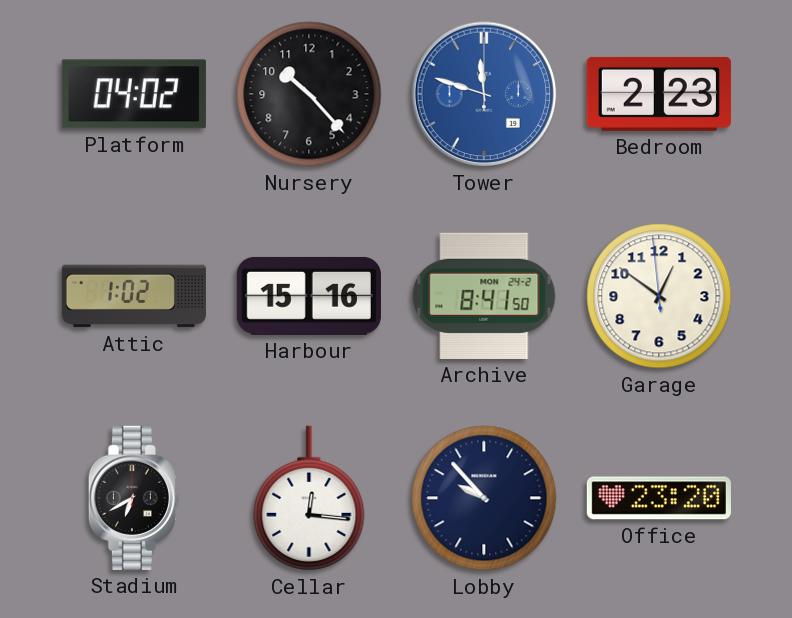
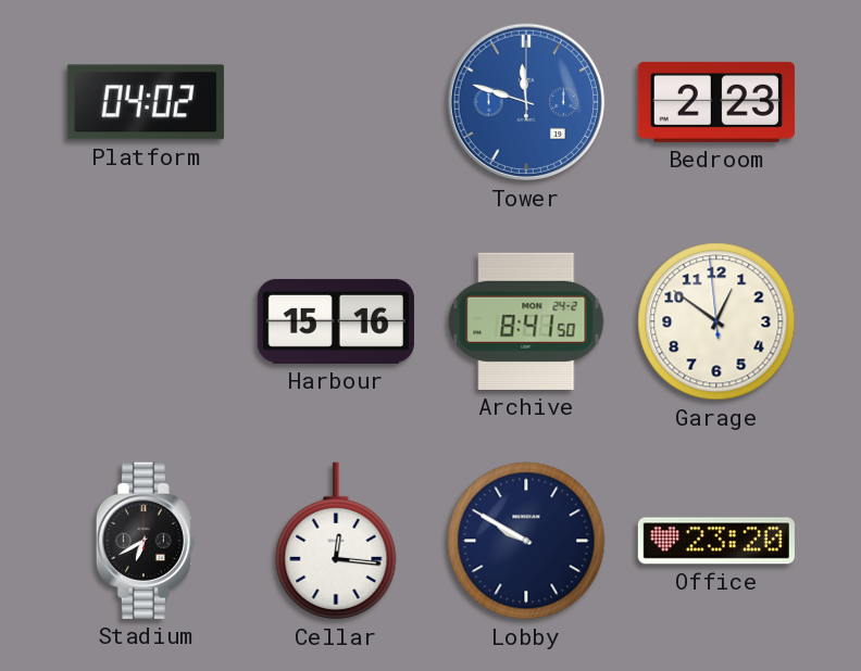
Nursery: 10:23 -> none
Attic: 1:02 -> none
Lobby: 9:53 -> 9:50
